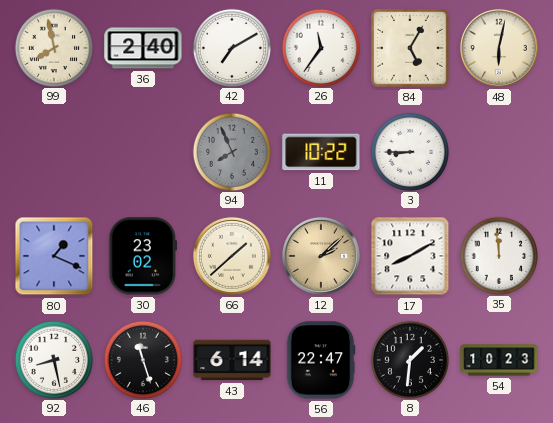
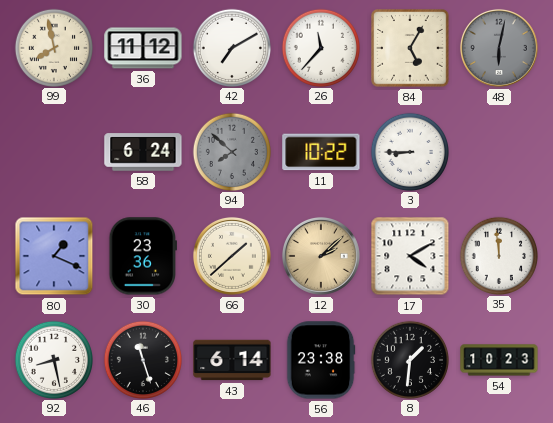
36: 2:40 -> 11:12
26: 11:36 -> 11:37
48 dial: cream -> grey
58: none -> 6:24
94: 7:56 -> 7:52
30: 23:02 -> 23:36
17: 8:10 -> 4:10
56: 22:47 -> 23:38
